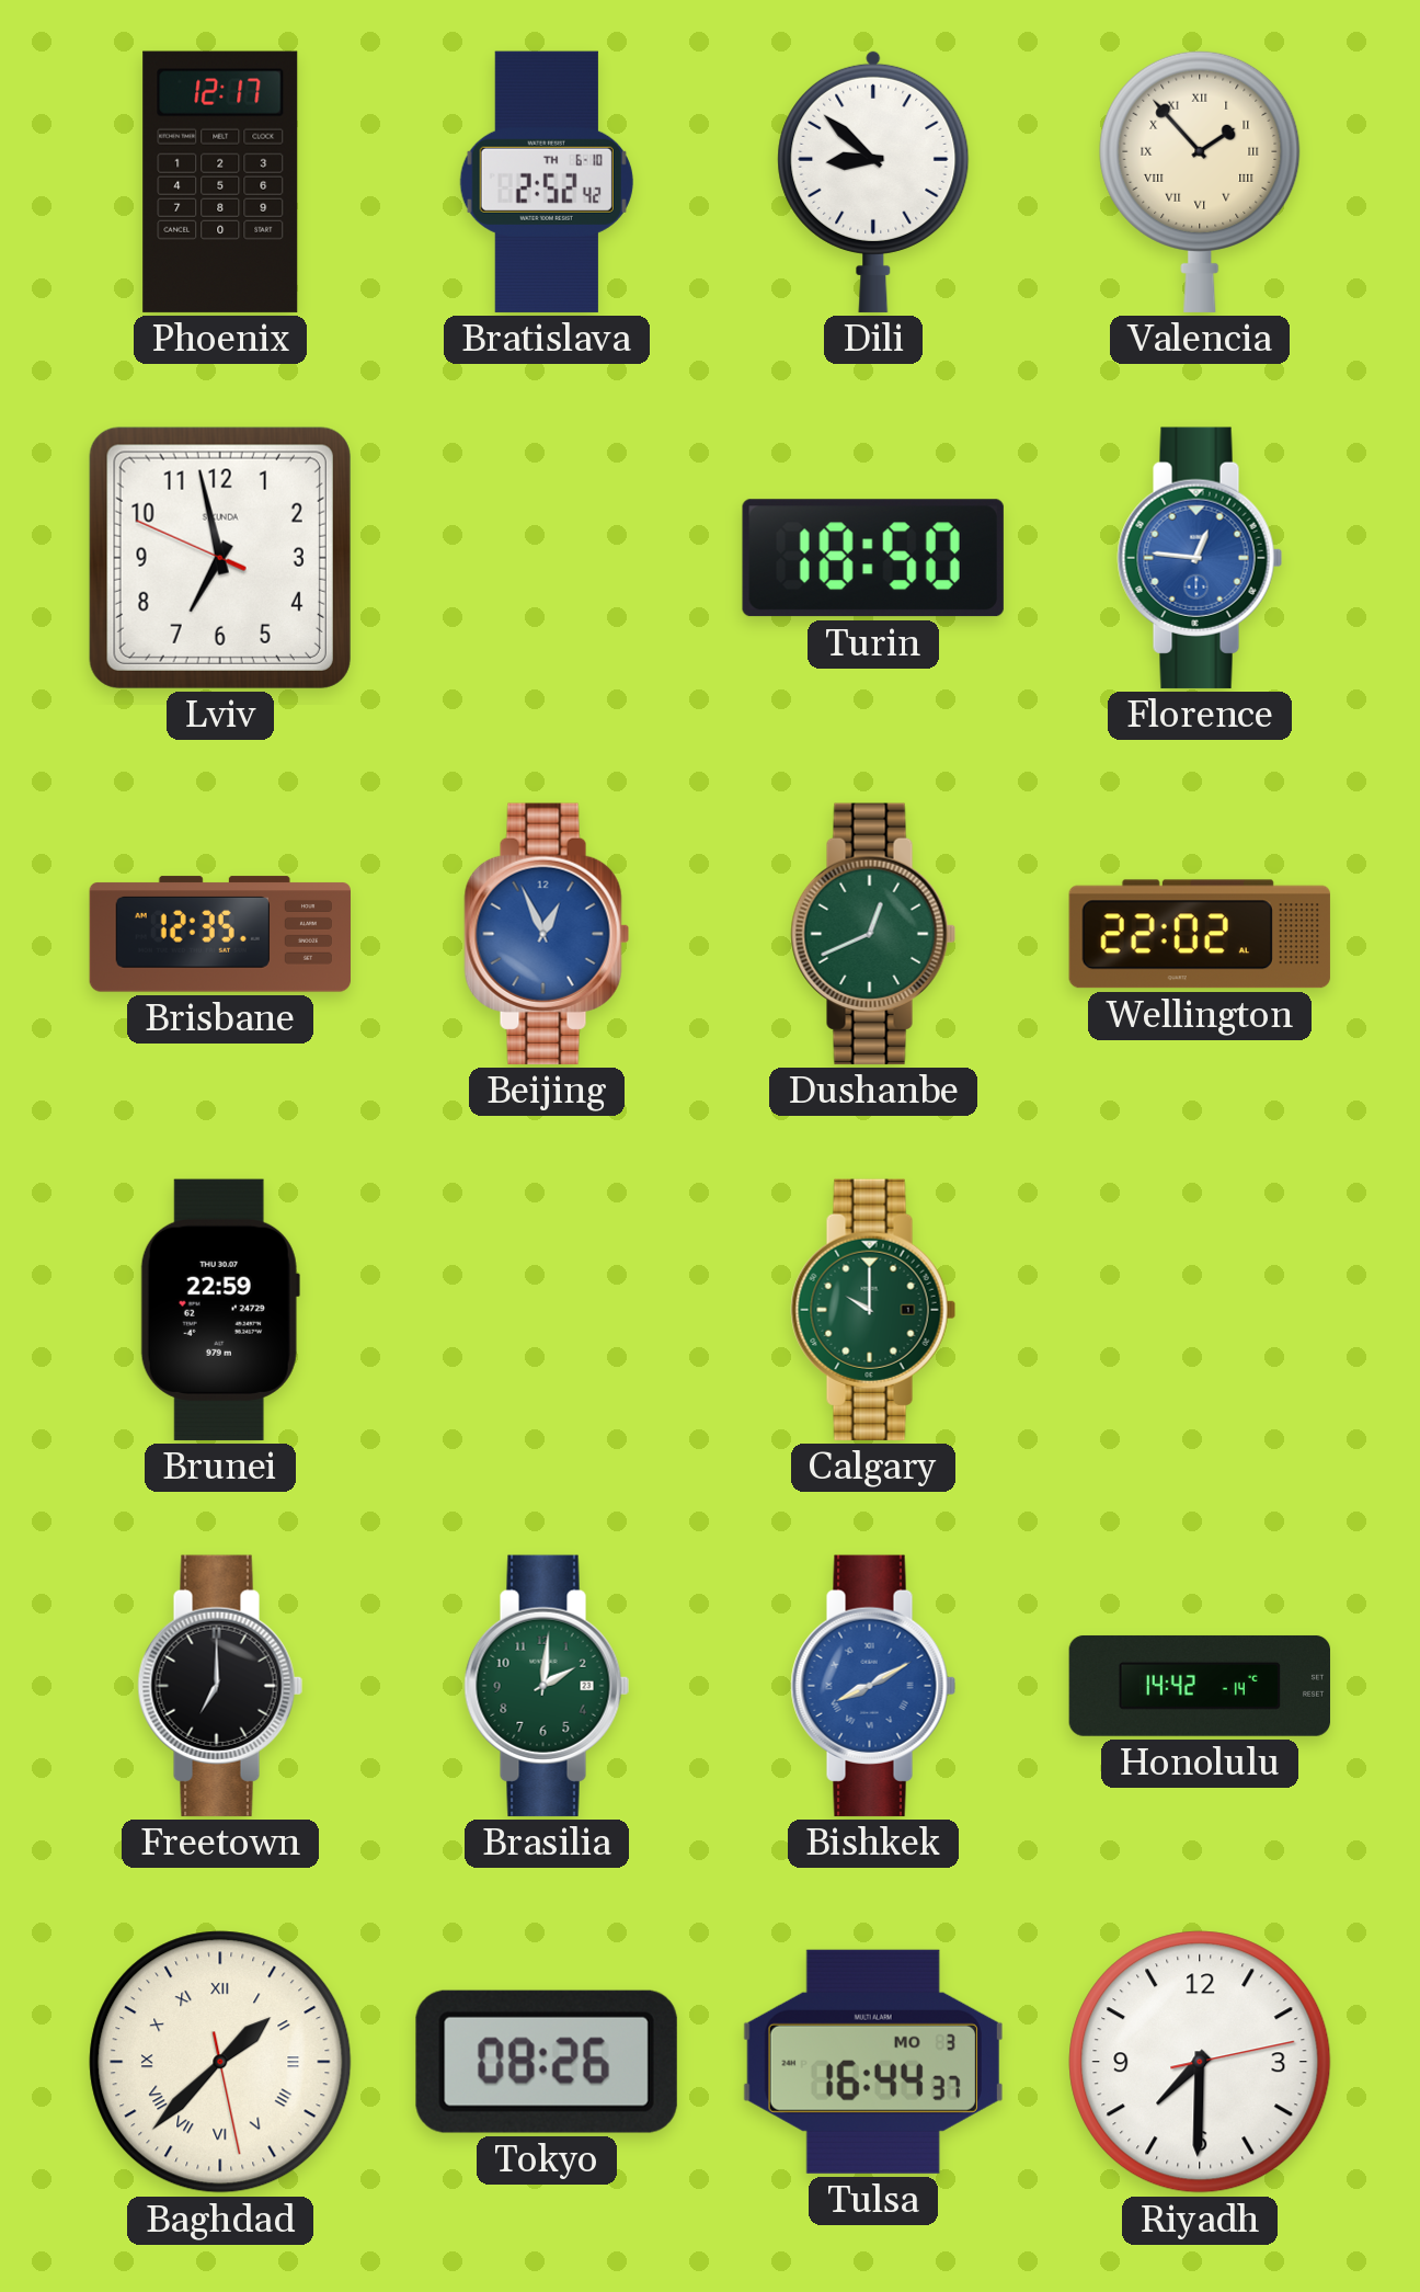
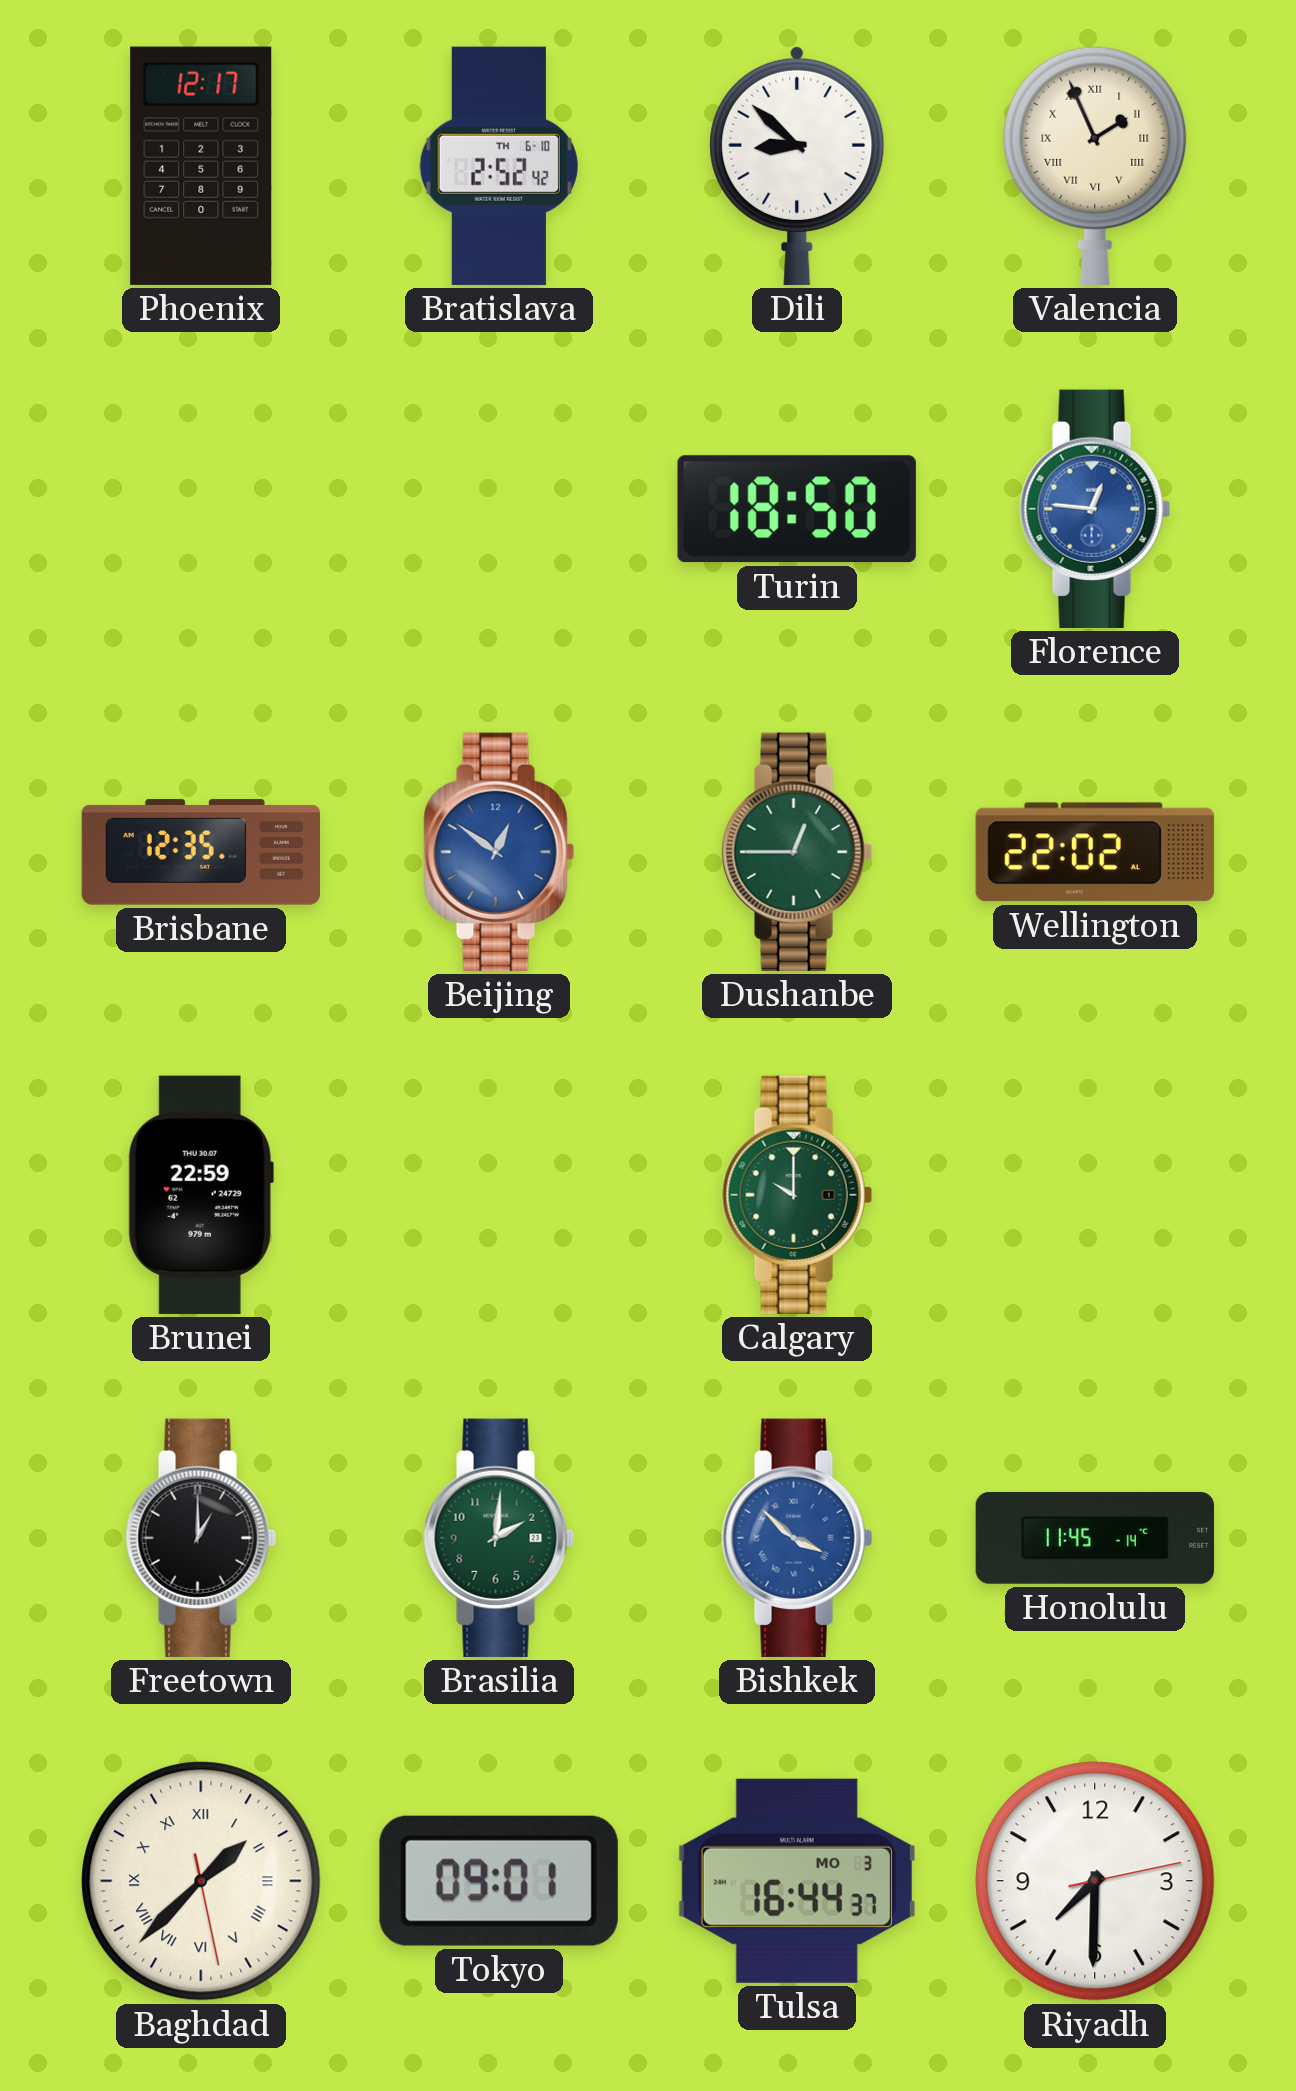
Valencia: 1:53 -> 1:56
Lviv: 6:57 -> none
Beijing: 12:56 -> 12:51
Dushanbe: 12:41 -> 12:45
Freetown: 7:00 -> 1:00
Bishkek: 8:10 -> 3:52
Honolulu: 14:42 -> 11:45
Tokyo: 08:26 -> 09:01
